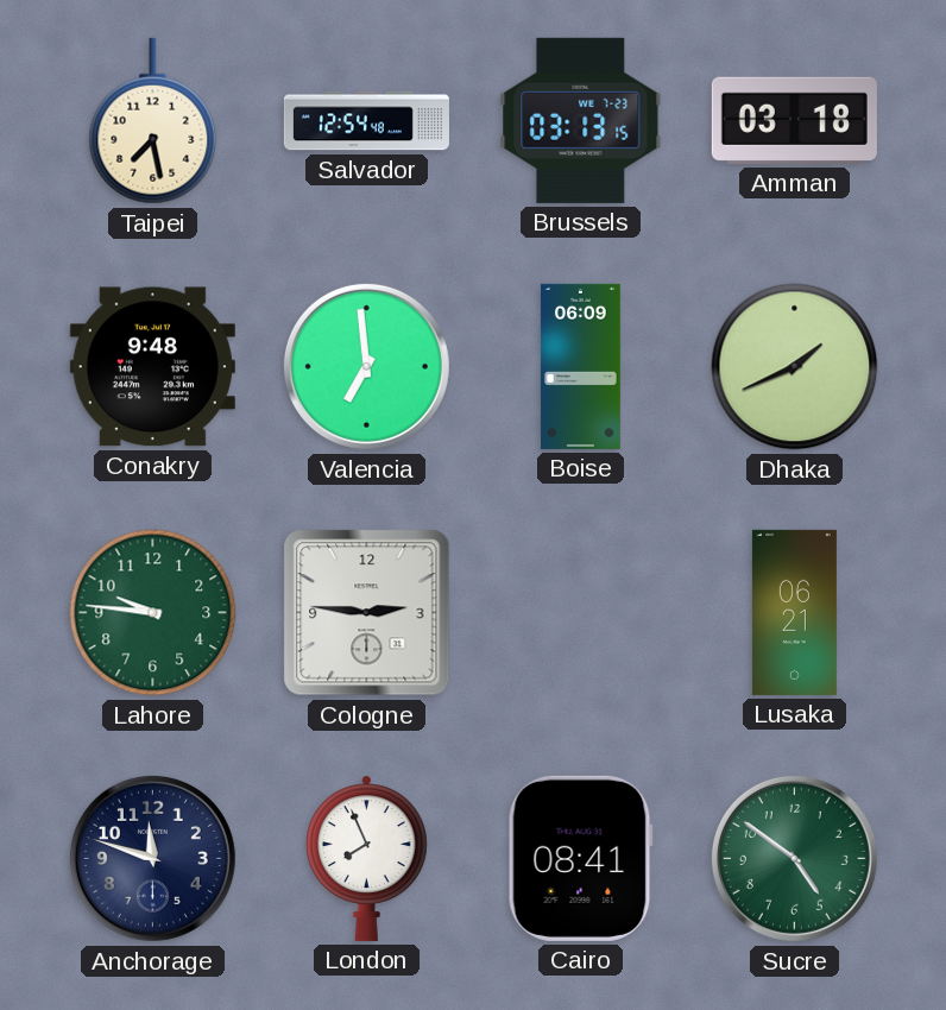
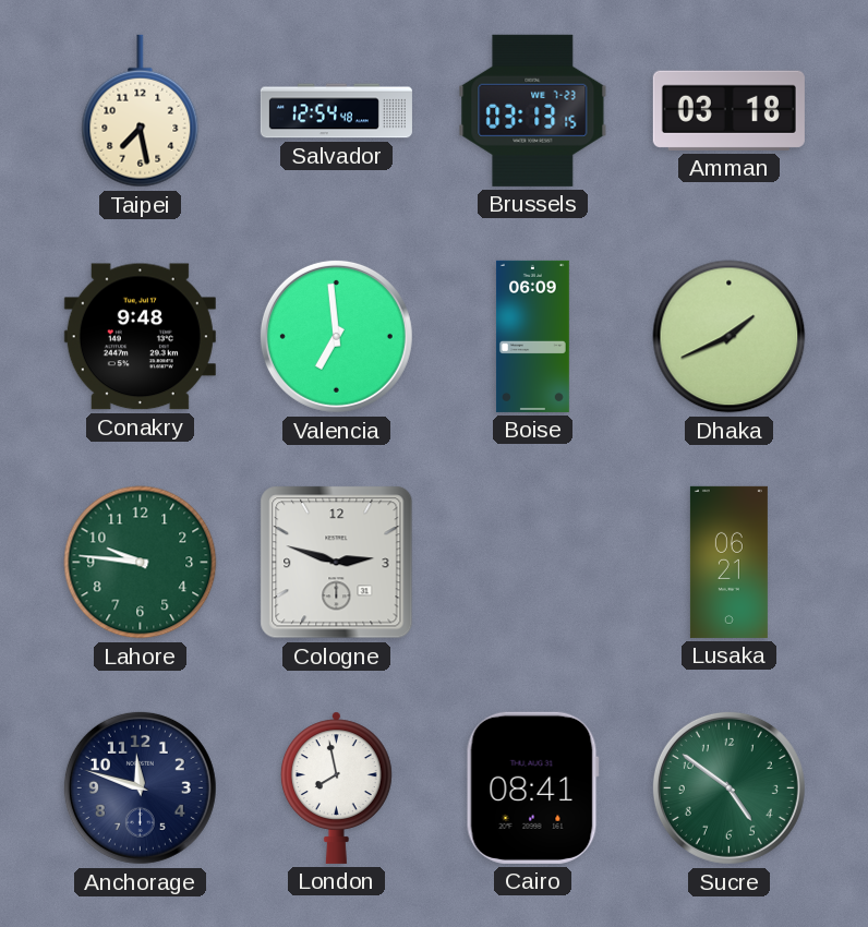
Cologne: 2:46 -> 2:48
London: 7:56 -> 7:58
